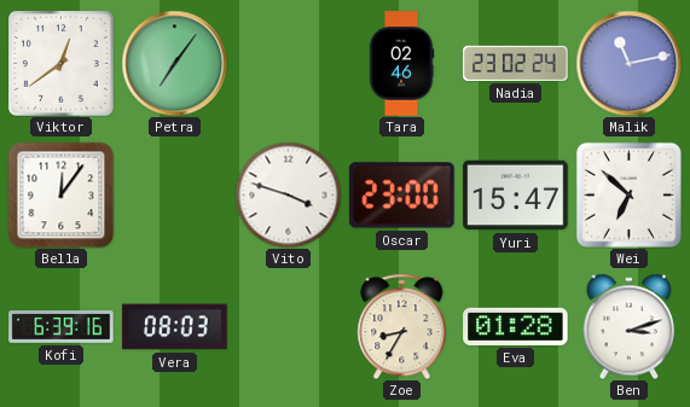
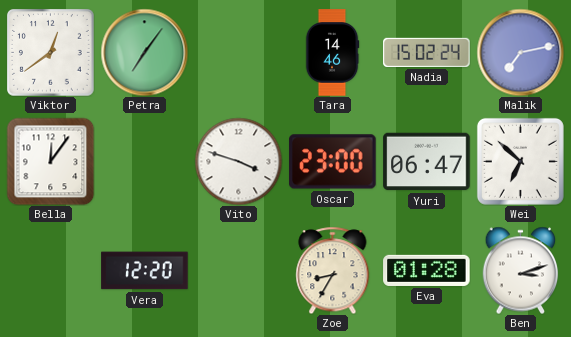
Tara: 02:46 -> 14:46
Nadia: 23:02 -> 15:02
Malik: 11:13 -> 7:13
Yuri: 15:47 -> 06:47
Kofi: 6:39 -> none
Vera: 08:03 -> 12:20
